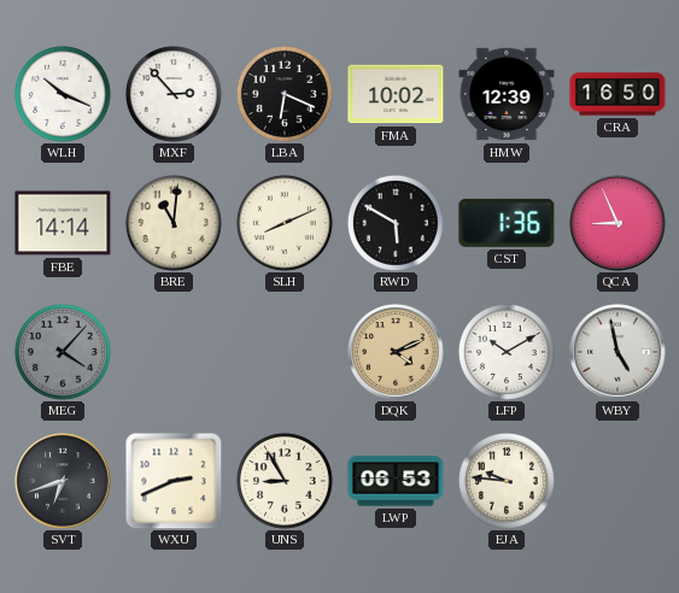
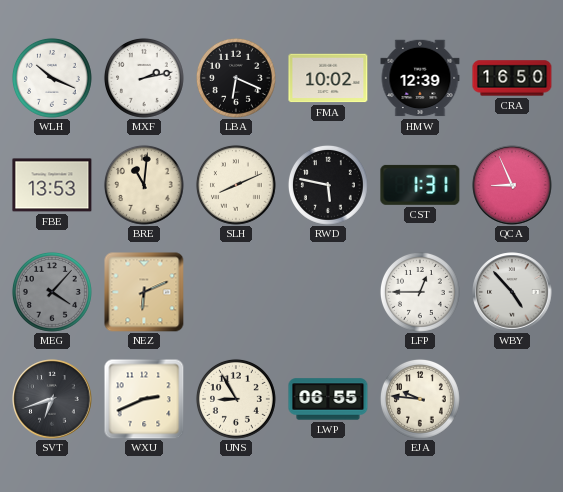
MXF: 2:53 -> 2:13
FBE: 14:14 -> 13:53
RWD: 5:50 -> 5:47
CST: 1:36 -> 1:31
NEZ: none -> 6:11
DQK: 4:11 -> none
LFP: 10:10 -> 12:45
WBY: 4:58 -> 4:53
LWP: 06:53 -> 06:55
